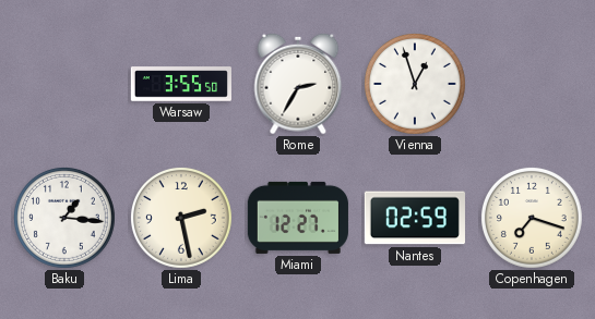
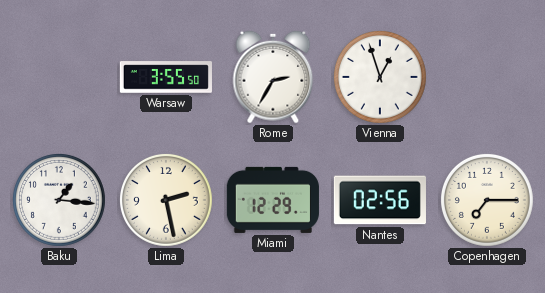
Miami: 12:27 -> 12:29
Nantes: 02:59 -> 02:56
Copenhagen: 7:18 -> 7:15
